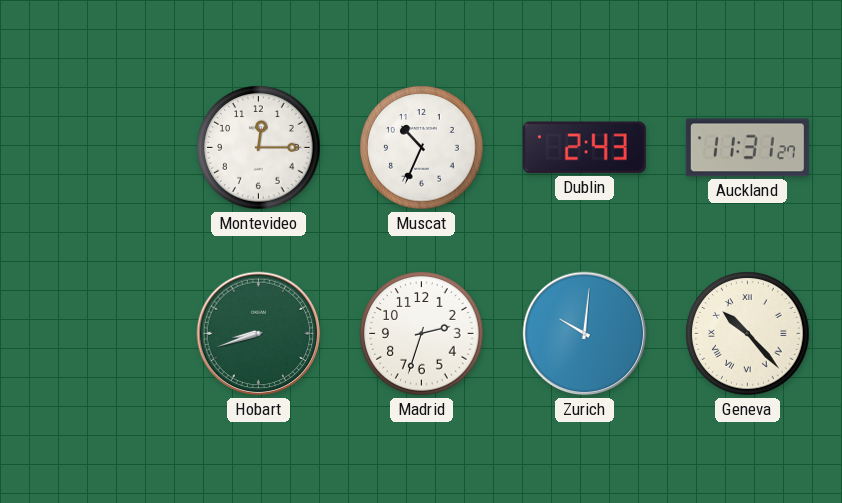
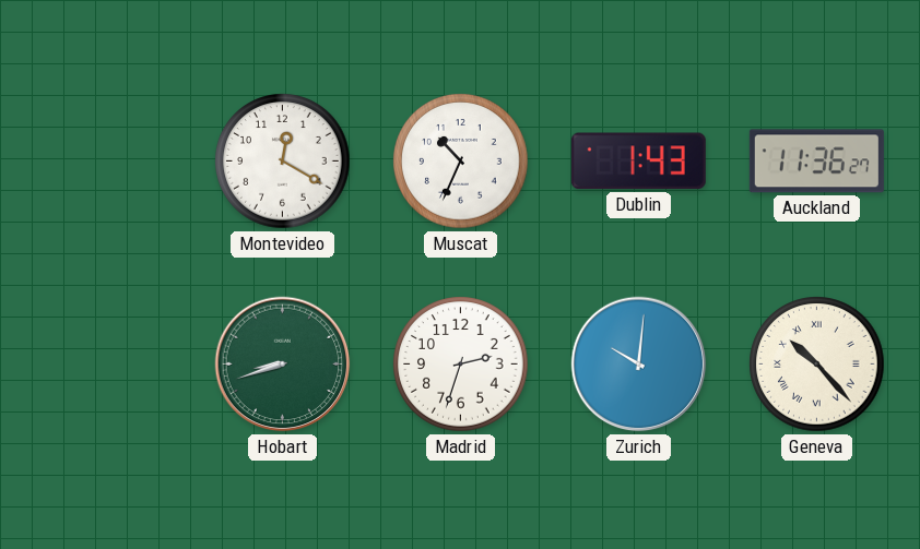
Montevideo: 12:15 -> 12:20
Dublin: 2:43 -> 1:43
Auckland: 11:31 -> 11:36
